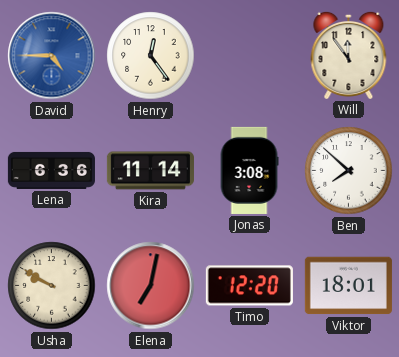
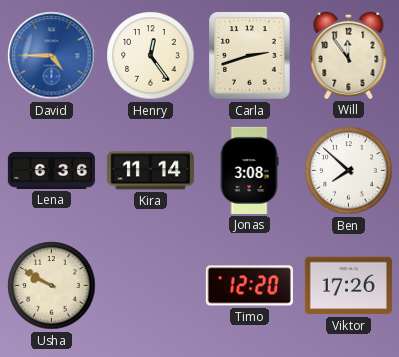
Carla: none -> 2:42
Elena: 7:02 -> none
Viktor: 18:01 -> 17:26
